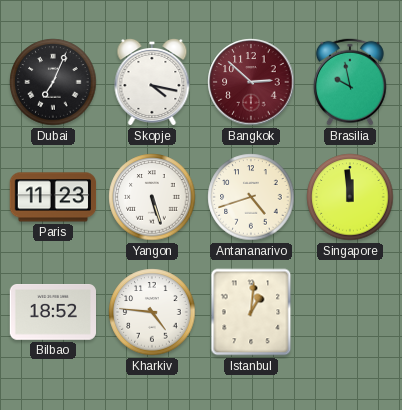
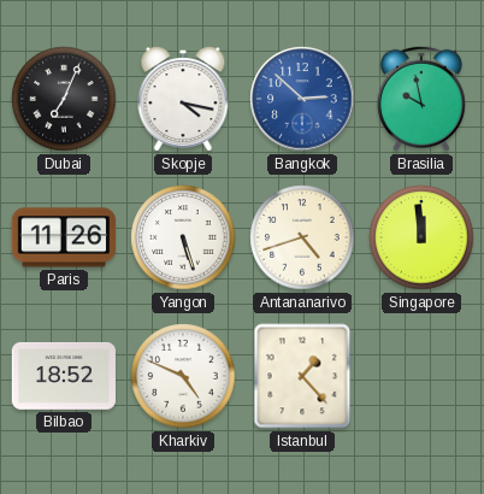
Bangkok dial: burgundy -> blue
Paris: 11:23 -> 11:26
Kharkiv: 4:46 -> 4:49
Istanbul: 1:01 -> 1:23
